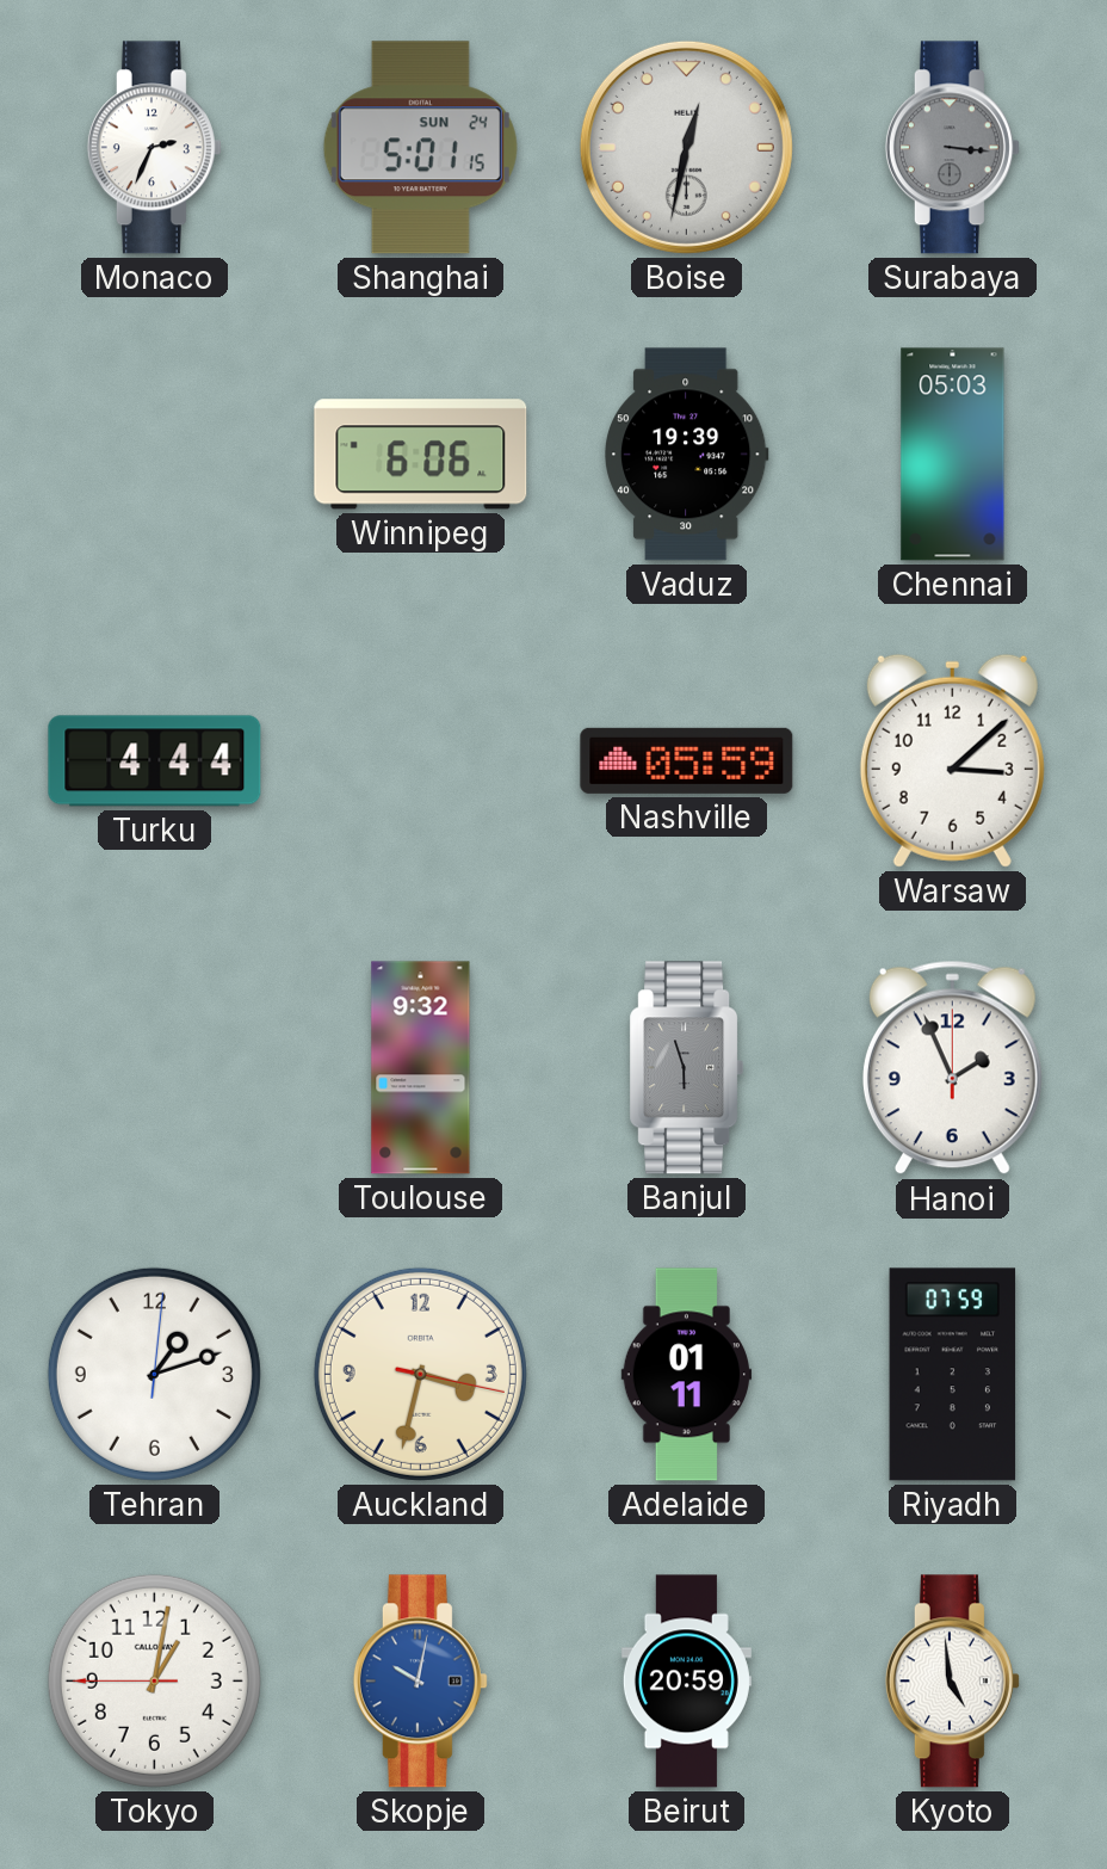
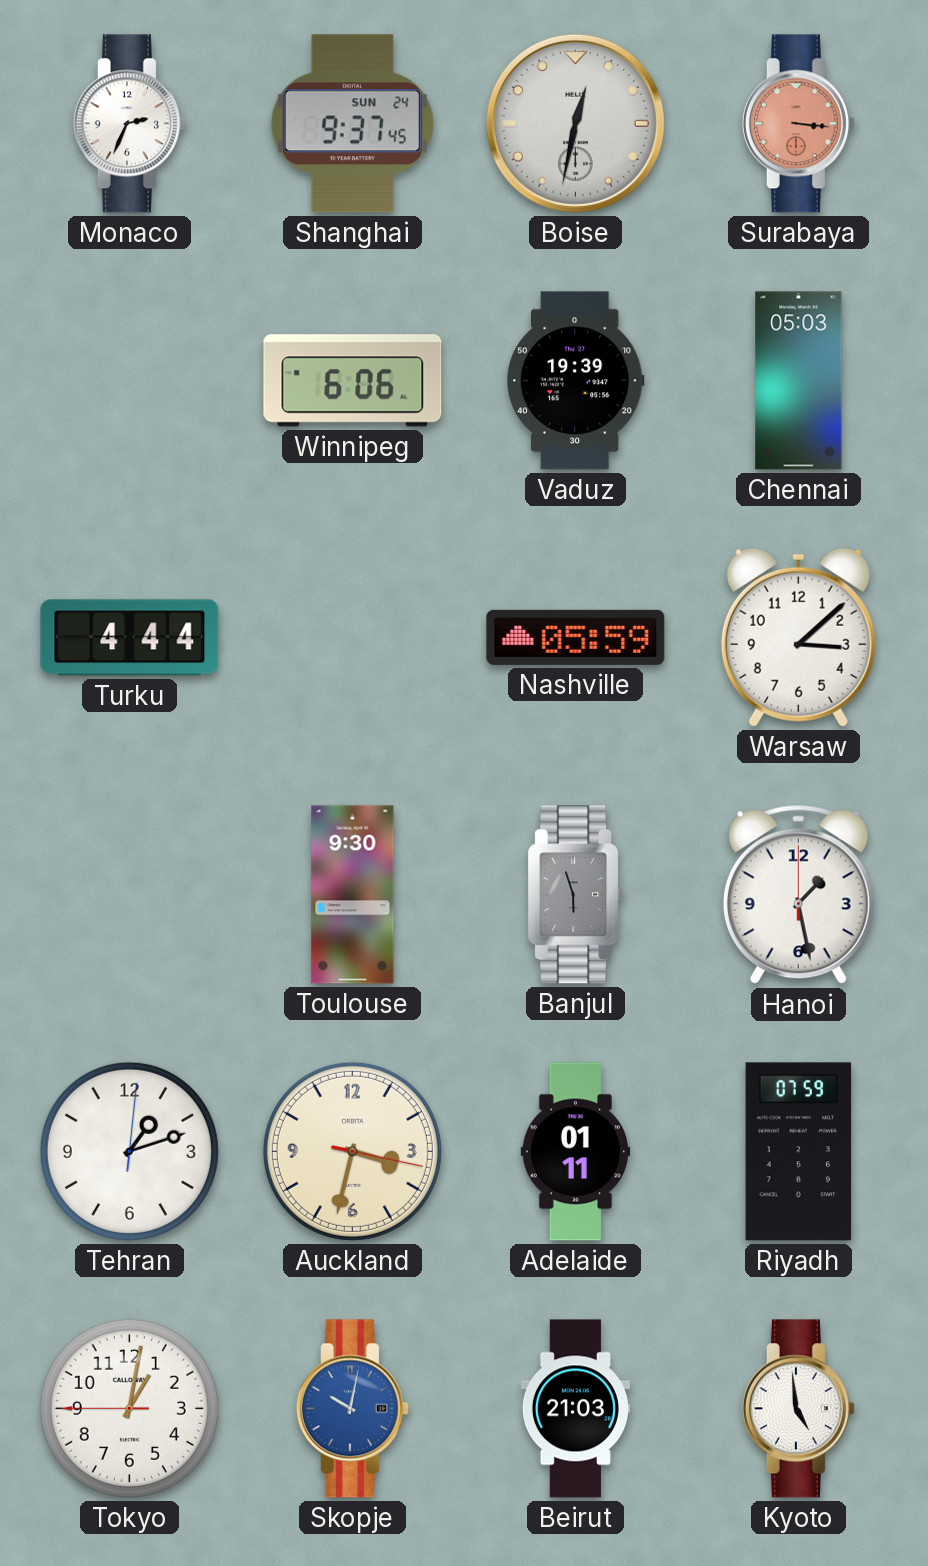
Shanghai: 5:01 -> 9:37
Surabaya dial: grey -> salmon
Toulouse: 9:32 -> 9:30
Hanoi: 1:56 -> 1:28
Beirut: 20:59 -> 21:03
